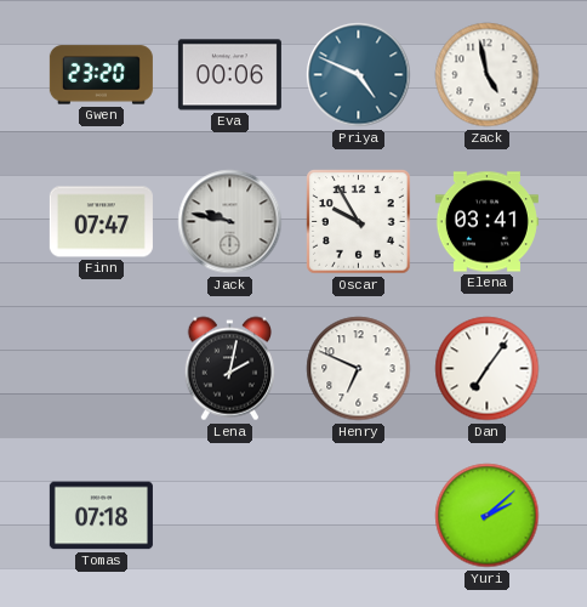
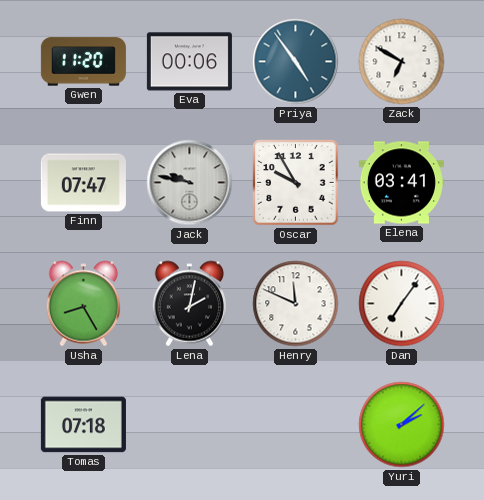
Gwen: 23:20 -> 11:20
Priya: 4:49 -> 4:54
Zack: 4:58 -> 6:50
Usha: none -> 8:25
Henry: 6:49 -> 11:49
